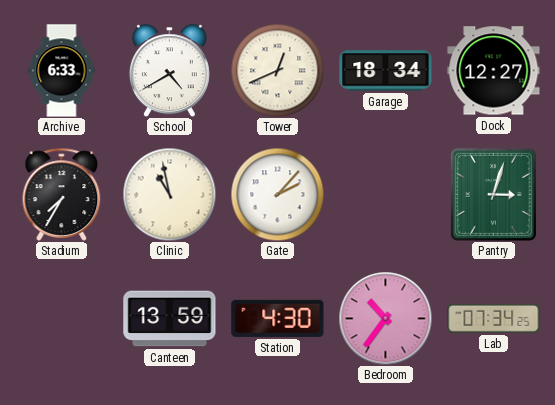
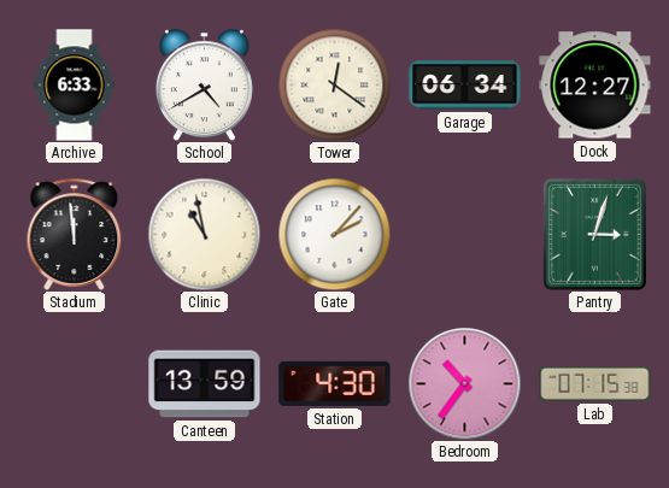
Tower: 12:41 -> 12:21
Garage: 18:34 -> 06:34
Stadium: 7:35 -> 11:59
Lab: 07:34 -> 07:15
